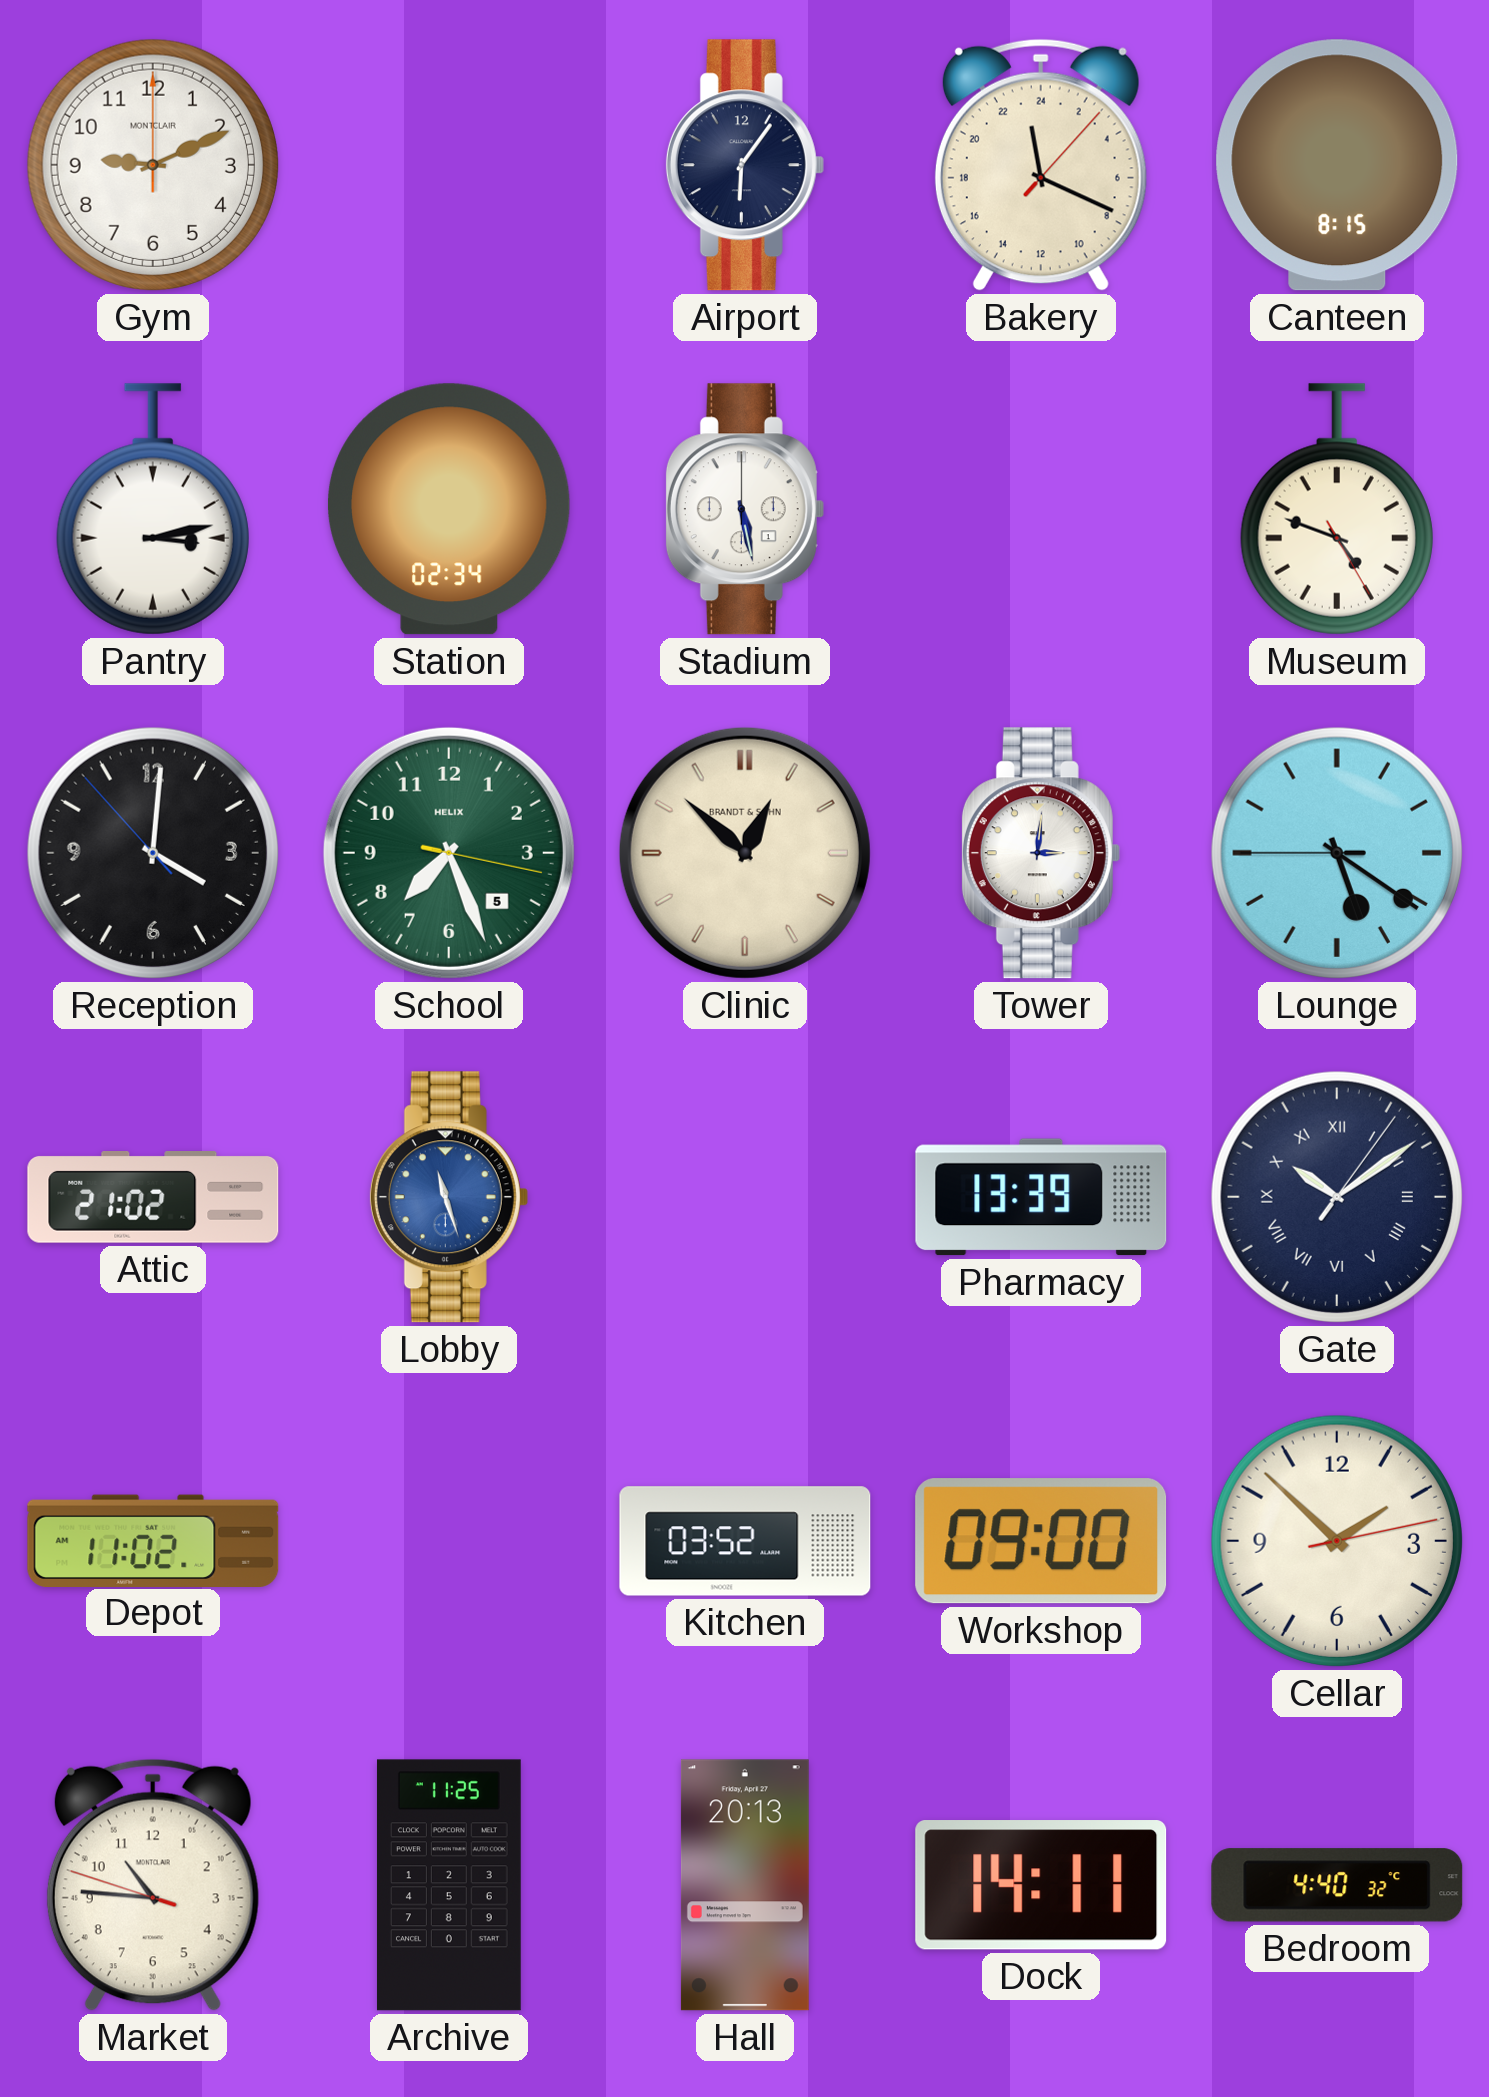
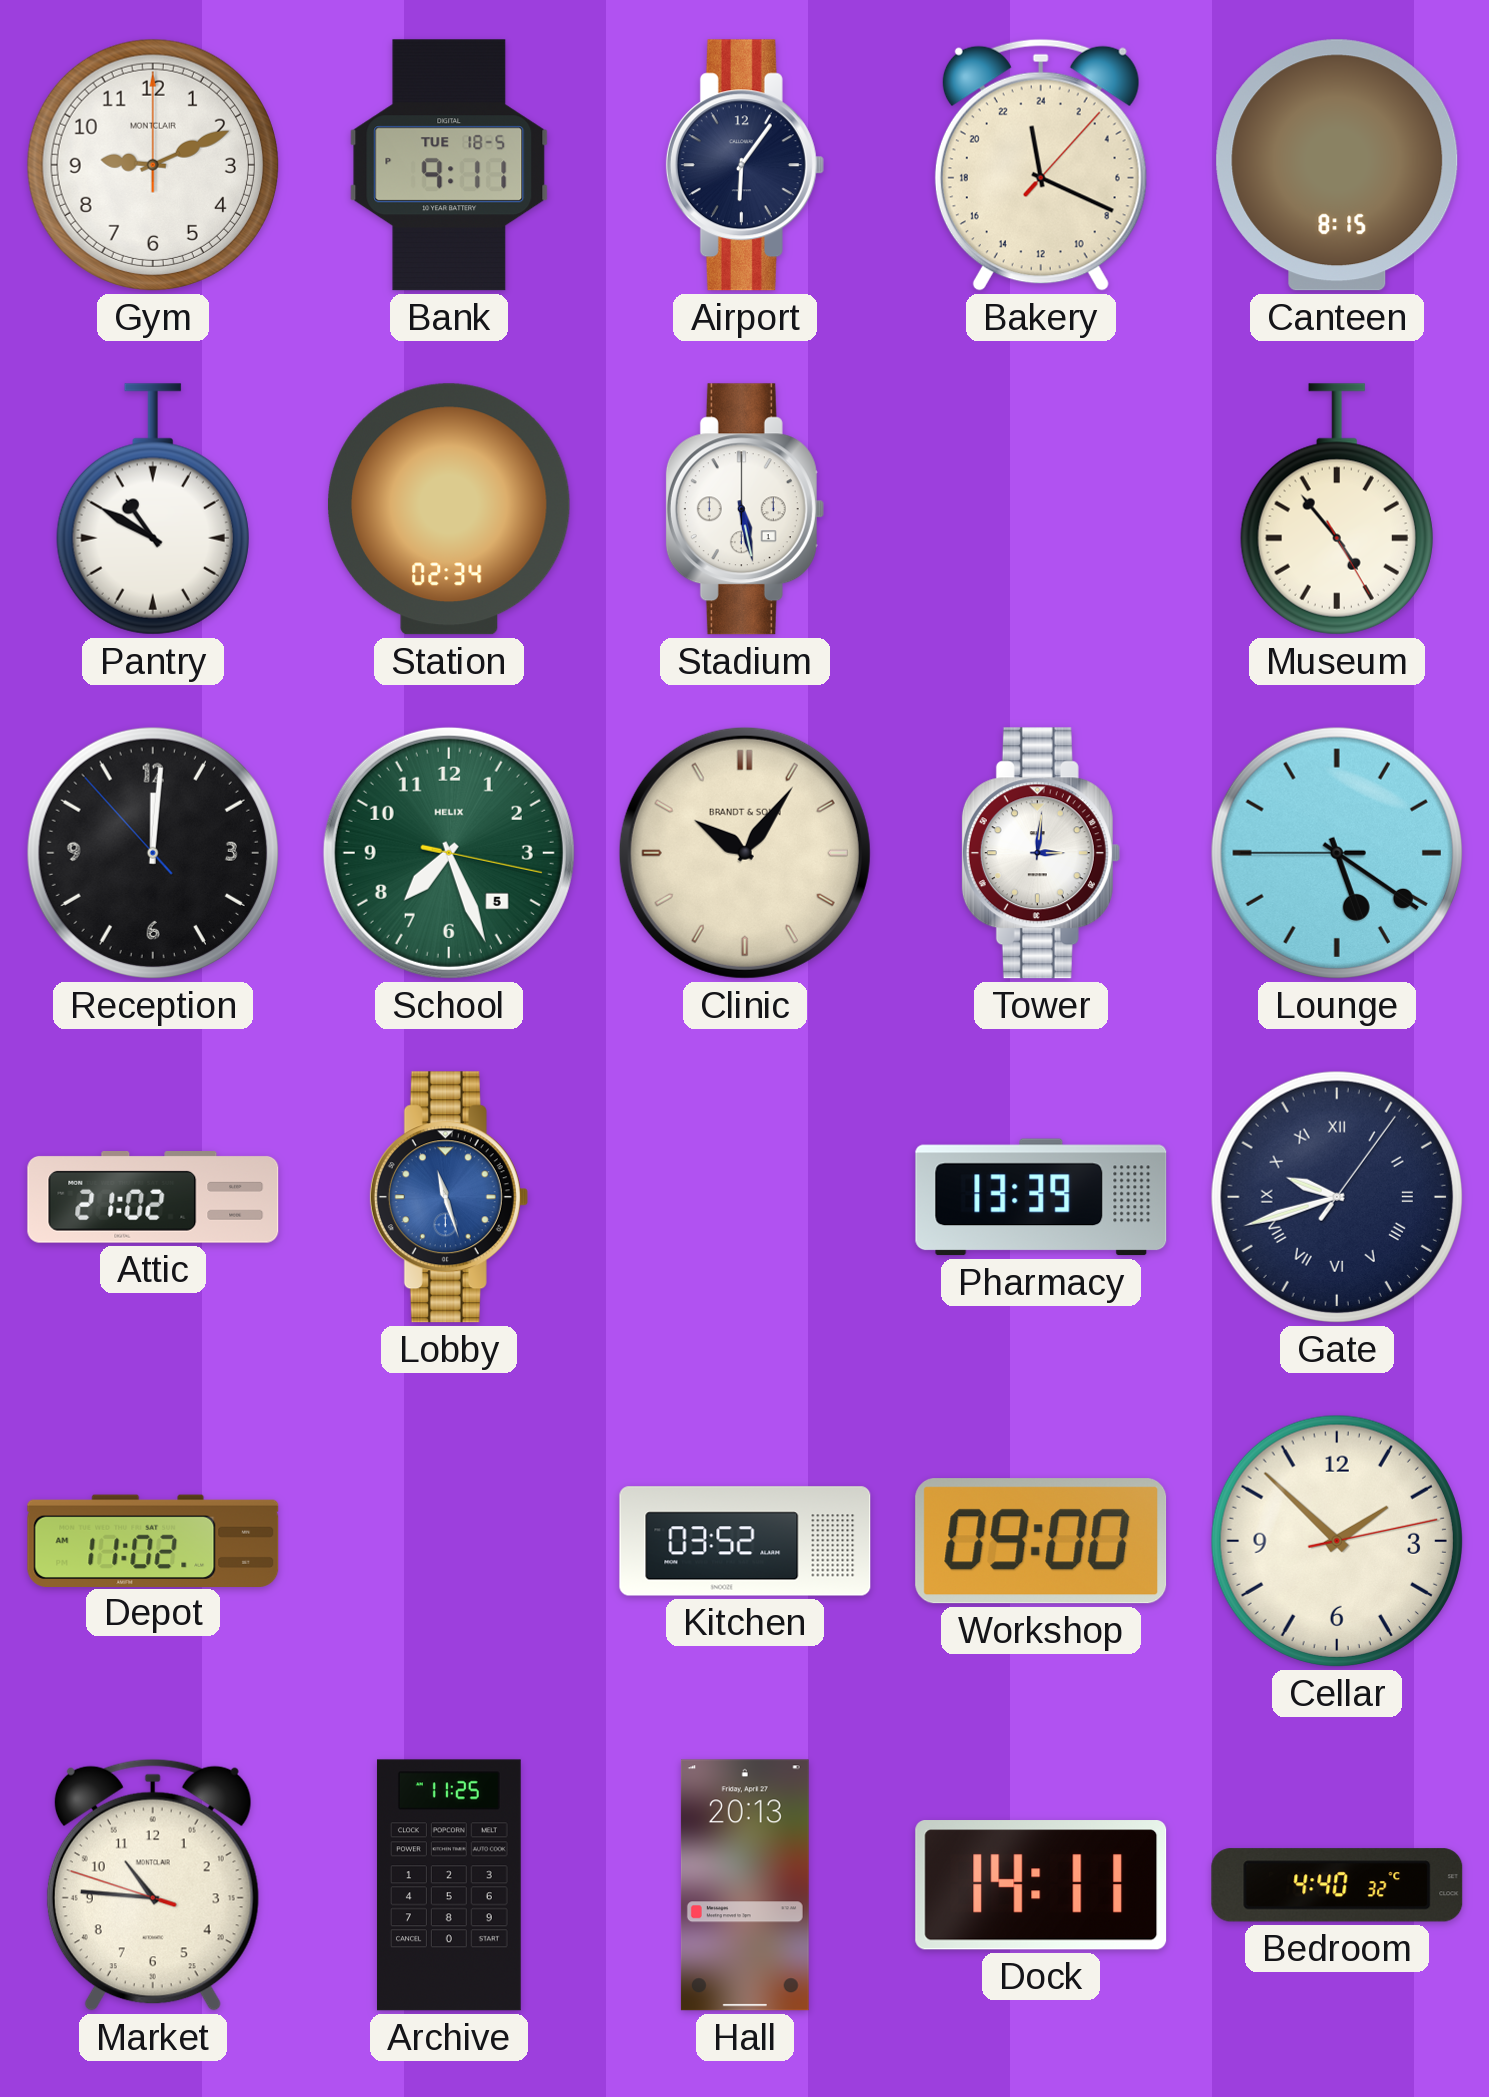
Bank: none -> 9:11
Pantry: 3:13 -> 10:50
Museum: 4:48 -> 4:53
Reception: 4:00 -> 12:00
Clinic: 12:52 -> 10:06
Gate: 10:09 -> 9:42
